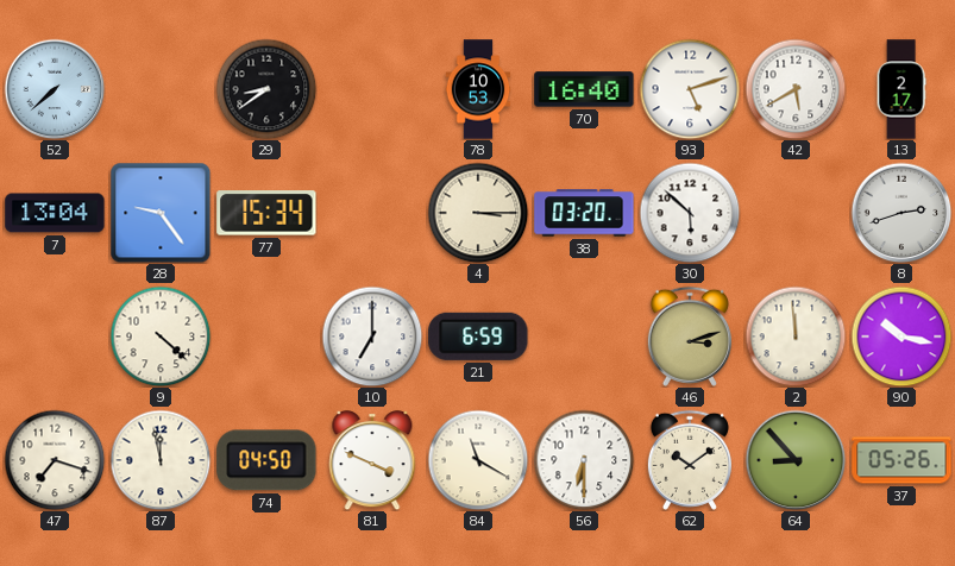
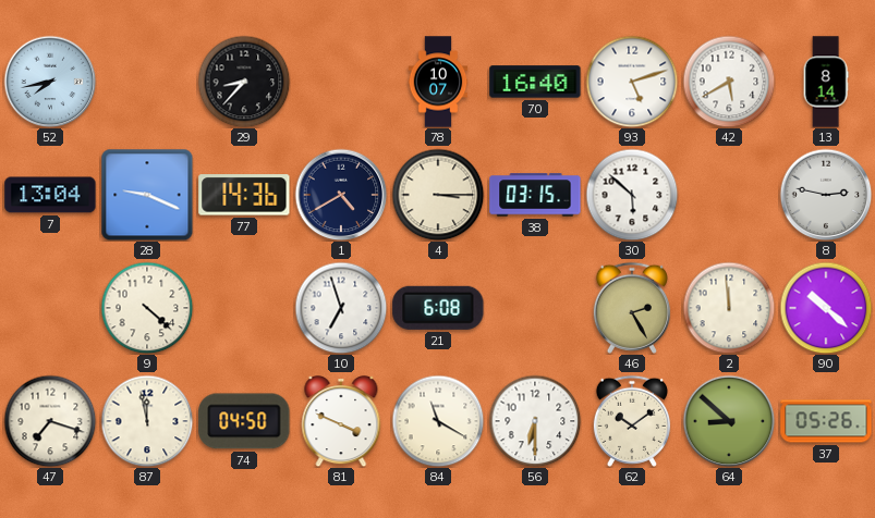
52: 7:38 -> 7:43
29: 8:39 -> 8:37
78: 10:53 -> 10:07
13: 2:17 -> 8:14
28: 9:24 -> 9:19
77: 15:34 -> 14:36
1: none -> 4:40
38: 03:20 -> 03:15
8: 2:42 -> 2:47
10: 7:00 -> 6:57
21: 6:59 -> 6:08
46: 3:12 -> 2:25
90: 10:17 -> 10:22
64: 8:53 -> 8:52
